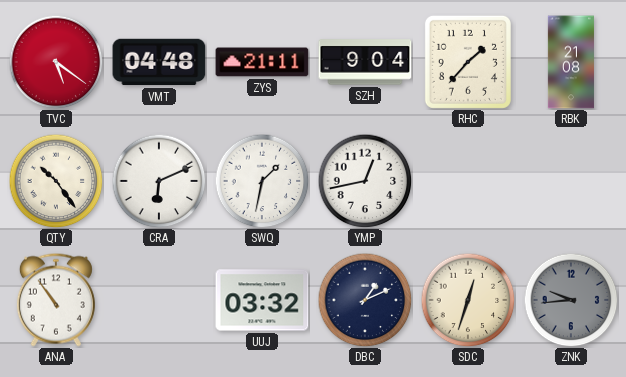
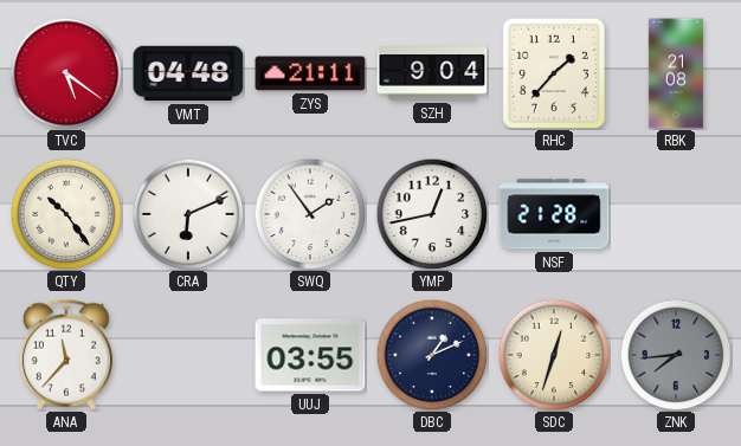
SWQ: 1:32 -> 1:54
NSF: none -> 21:28
ANA: 10:54 -> 11:37
UUJ: 03:32 -> 03:55
ZNK: 9:44 -> 7:44
